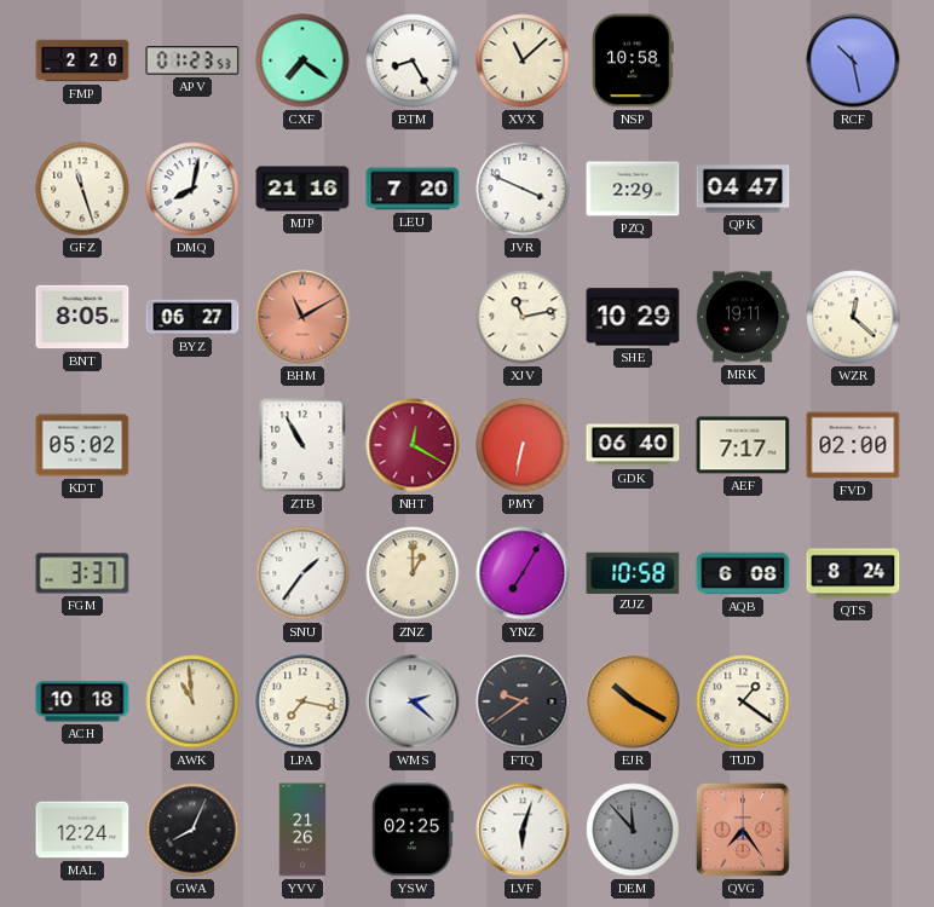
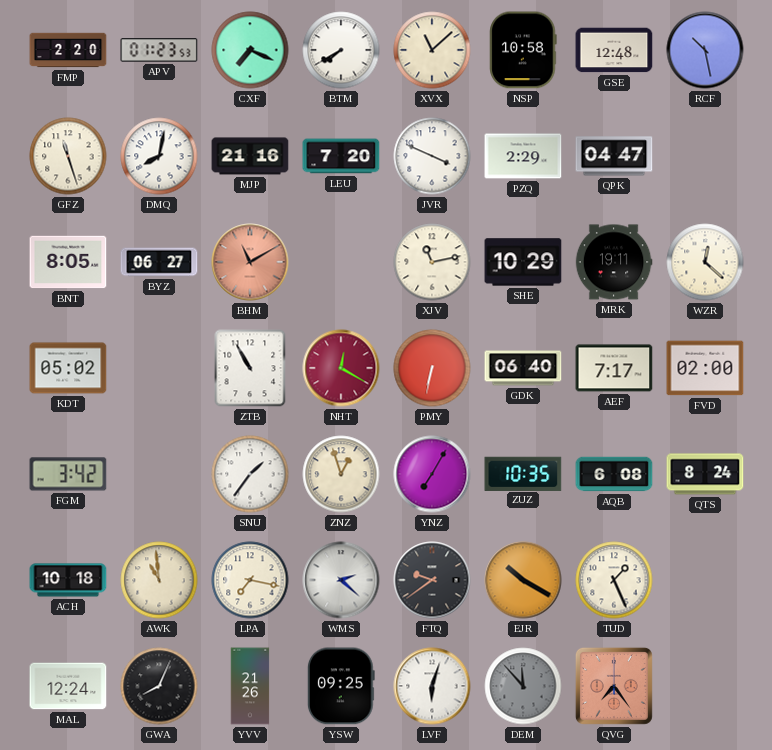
CXF: 7:21 -> 7:19
BTM: 8:25 -> 7:40
GSE: none -> 12:48
FGM: 3:37 -> 3:42
ZNZ: 1:00 -> 12:57
ZUZ: 10:58 -> 10:35
TUD: 1:21 -> 1:26
YSW: 02:25 -> 09:25
